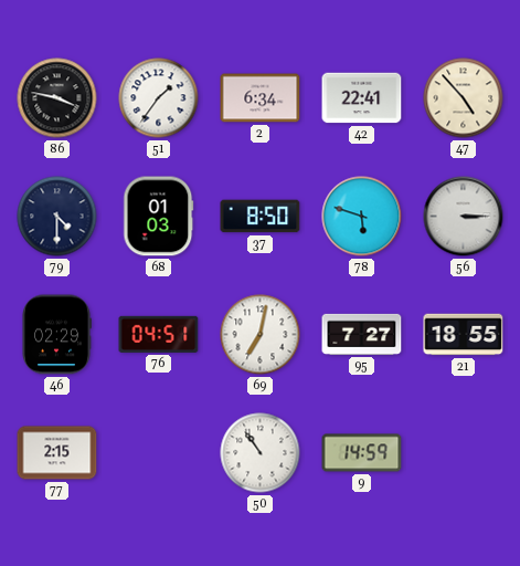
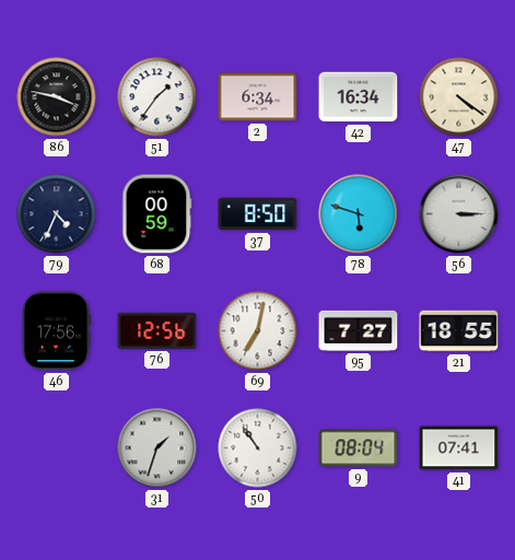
42: 22:41 -> 16:34
47: 4:53 -> 4:21
79: 4:30 -> 4:34
68: 01:03 -> 00:59
46: 02:29 -> 17:56
76: 04:51 -> 12:56
77: 2:15 -> none
31: none -> 1:33
9: 14:59 -> 08:04
41: none -> 07:41
